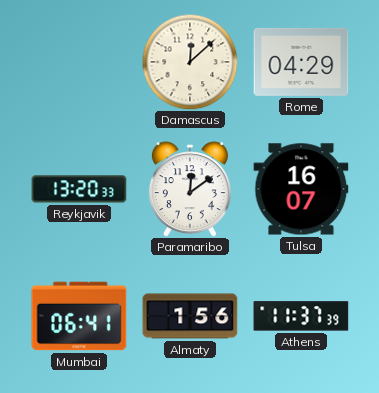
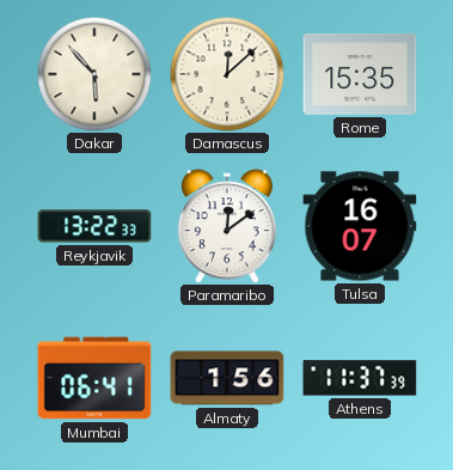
Dakar: none -> 5:53
Rome: 04:29 -> 15:35
Reykjavik: 13:20 -> 13:22
